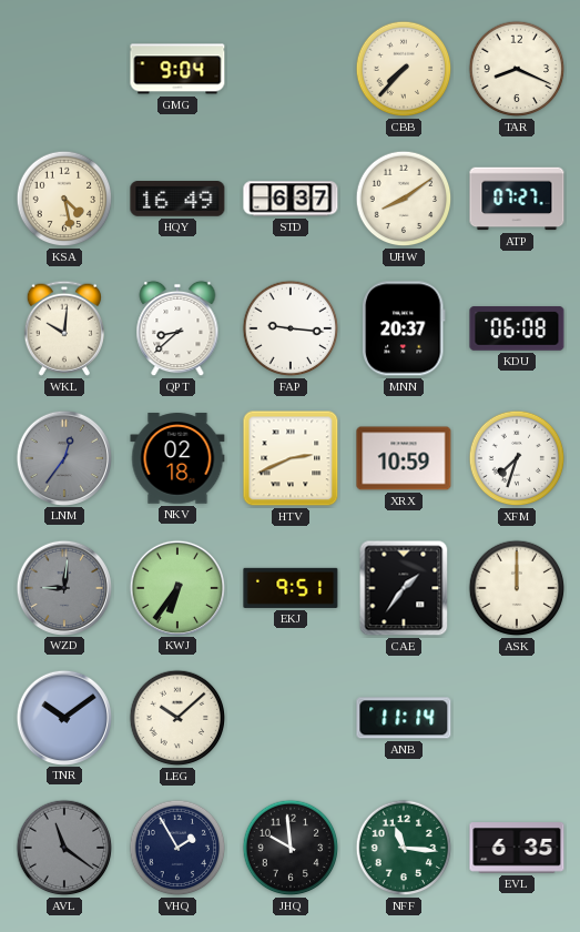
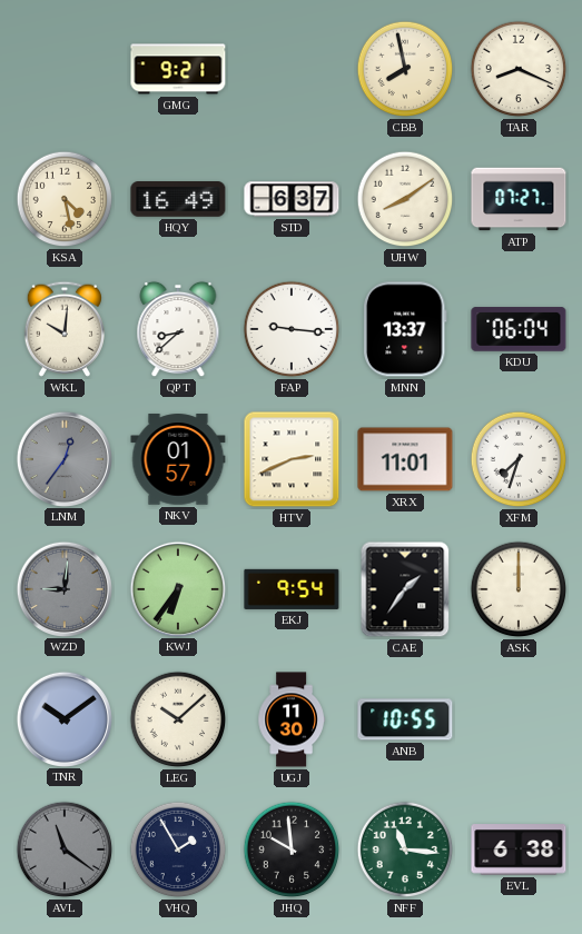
GMG: 9:04 -> 9:21
CBB: 7:37 -> 7:58
MNN: 20:37 -> 13:37
KDU: 06:08 -> 06:04
NKV: 02:18 -> 01:57
XRX: 10:59 -> 11:01
EKJ: 9:51 -> 9:54
UGJ: none -> 11:30
ANB: 11:14 -> 10:55
EVL: 6:35 -> 6:38
